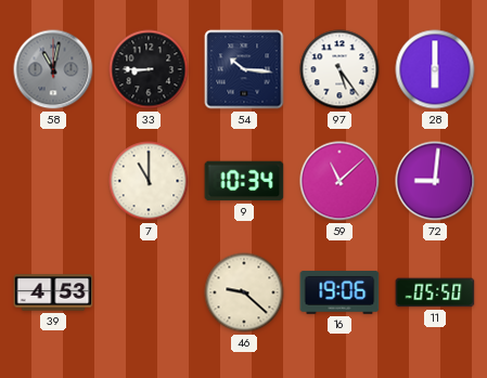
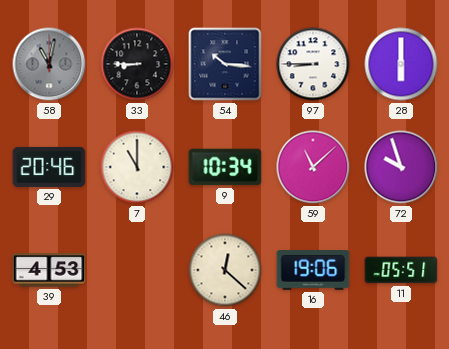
97: 5:24 -> 8:45
29: none -> 20:46
72: 9:01 -> 9:57
46: 9:22 -> 12:22
11: 05:50 -> 05:51
